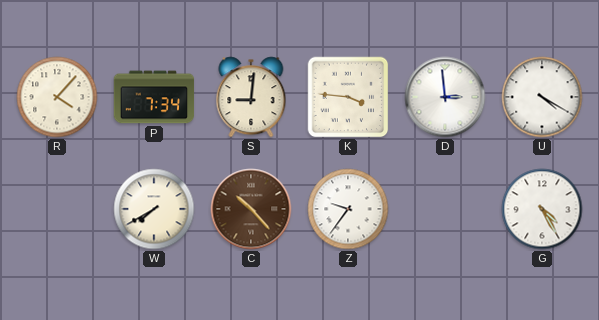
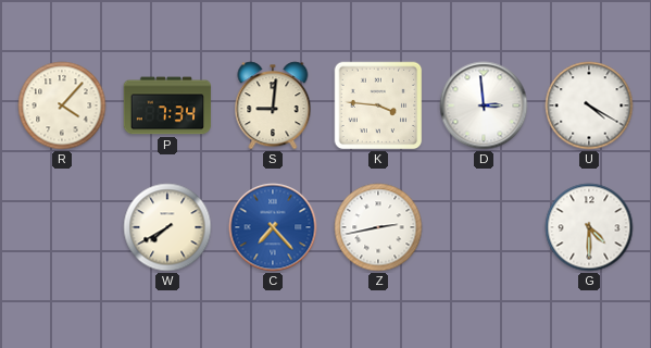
C: 10:23 -> 7:23
C dial: brown -> blue
Z: 9:36 -> 2:43
G: 4:25 -> 4:30
